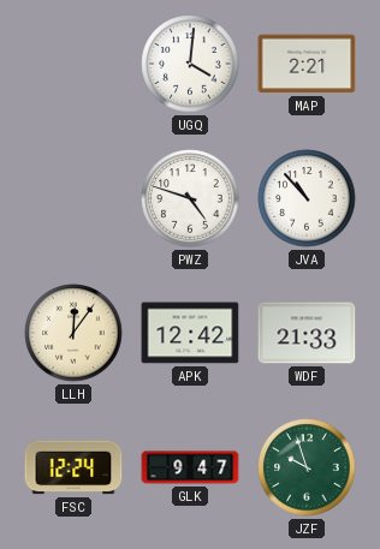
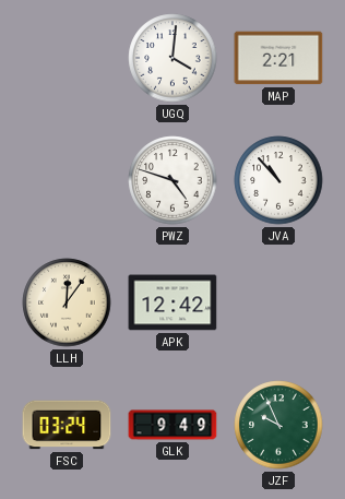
WDF: 21:33 -> none
FSC: 12:24 -> 03:24
GLK: 9:47 -> 9:49
JZF: 9:57 -> 9:56
